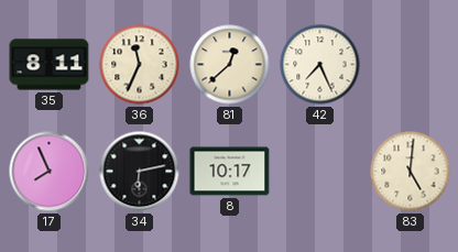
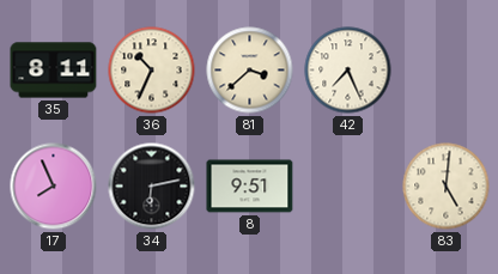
36: 11:34 -> 10:34
81: 12:38 -> 3:38
8: 10:17 -> 9:51
